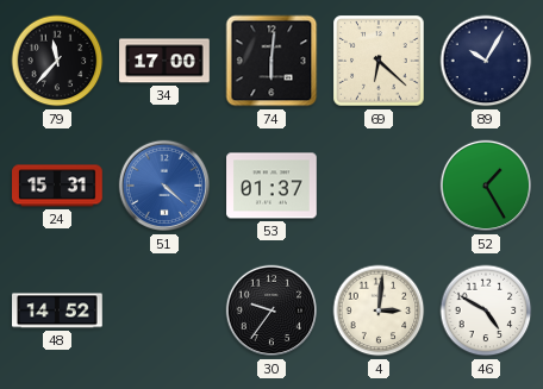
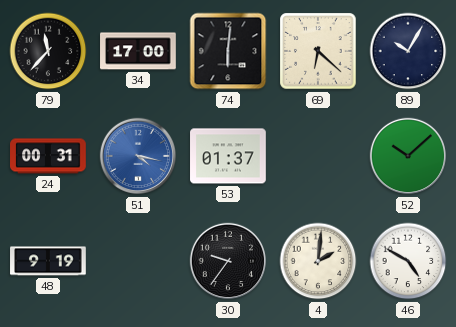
24: 15:31 -> 00:31
51: 4:22 -> 4:17
52: 1:25 -> 10:08
48: 14:52 -> 9:19
4: 3:01 -> 2:01
